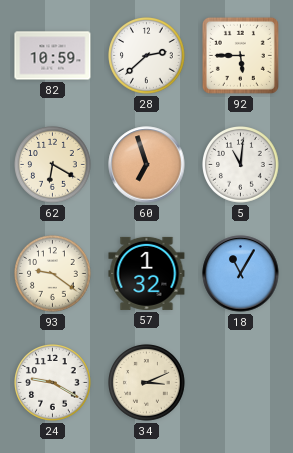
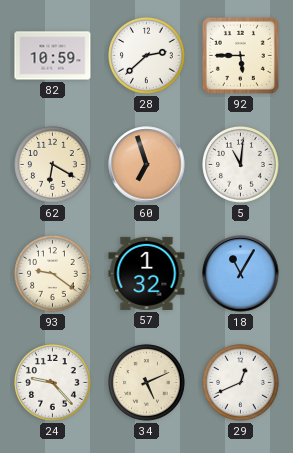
24: 9:20 -> 9:23
34: 3:11 -> 5:11
29: none -> 12:41
